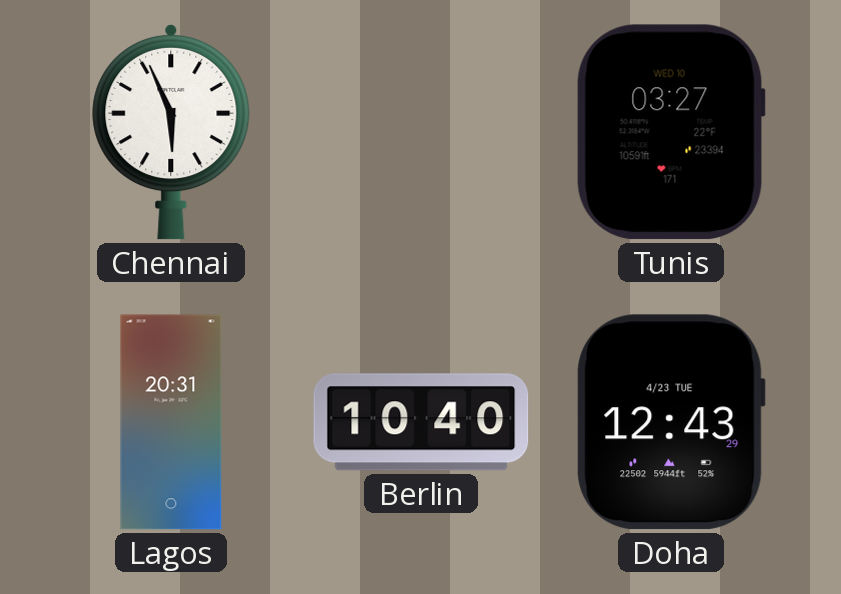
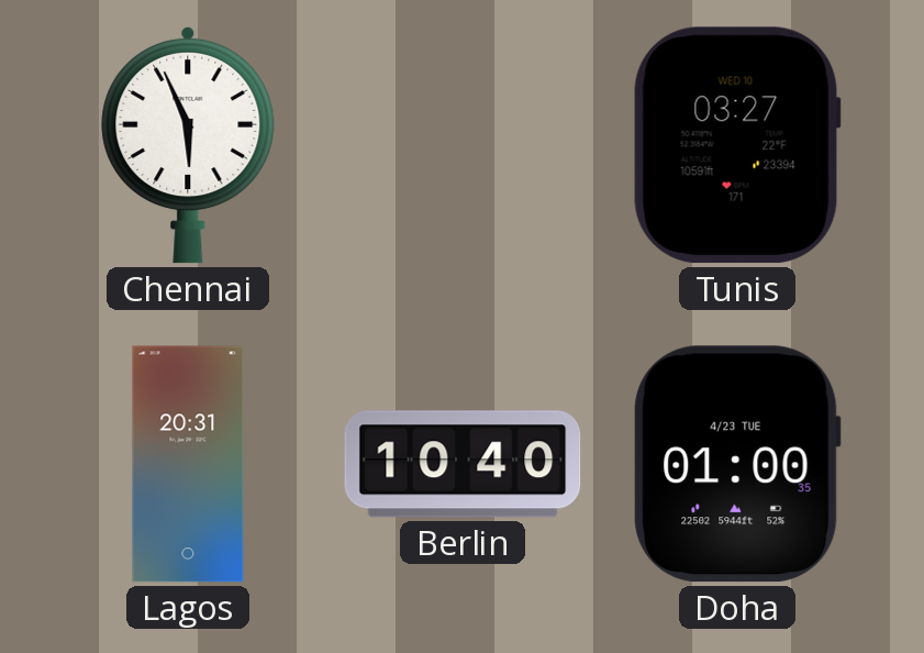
Doha: 12:43 -> 01:00
